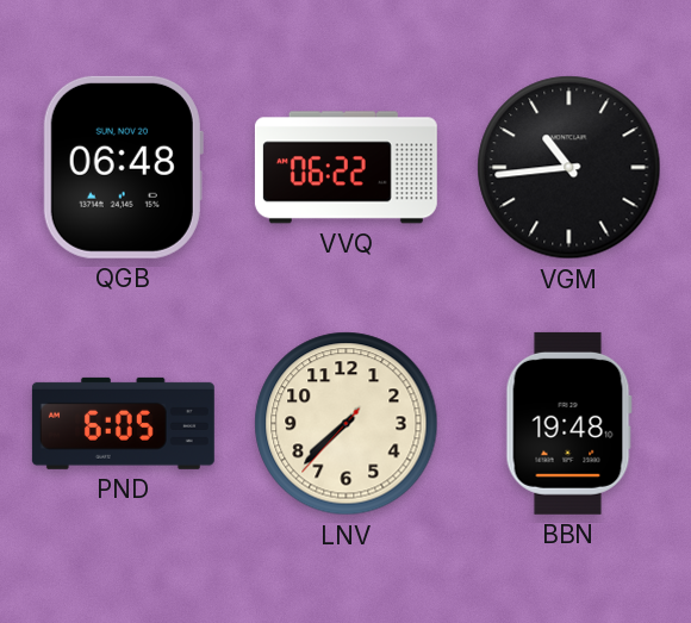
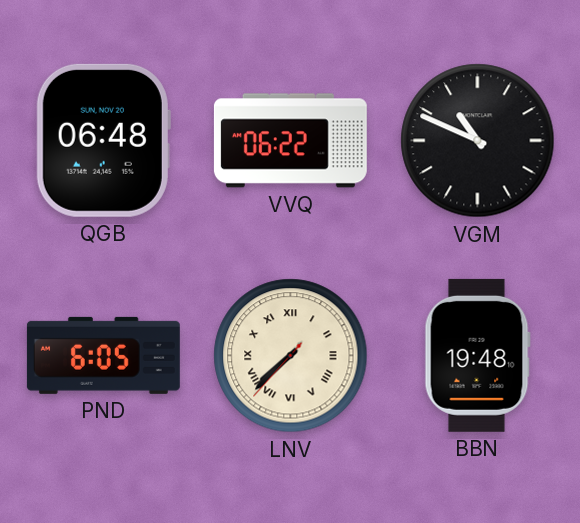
VGM: 10:44 -> 10:49
LNV numerals: Arabic -> Roman
